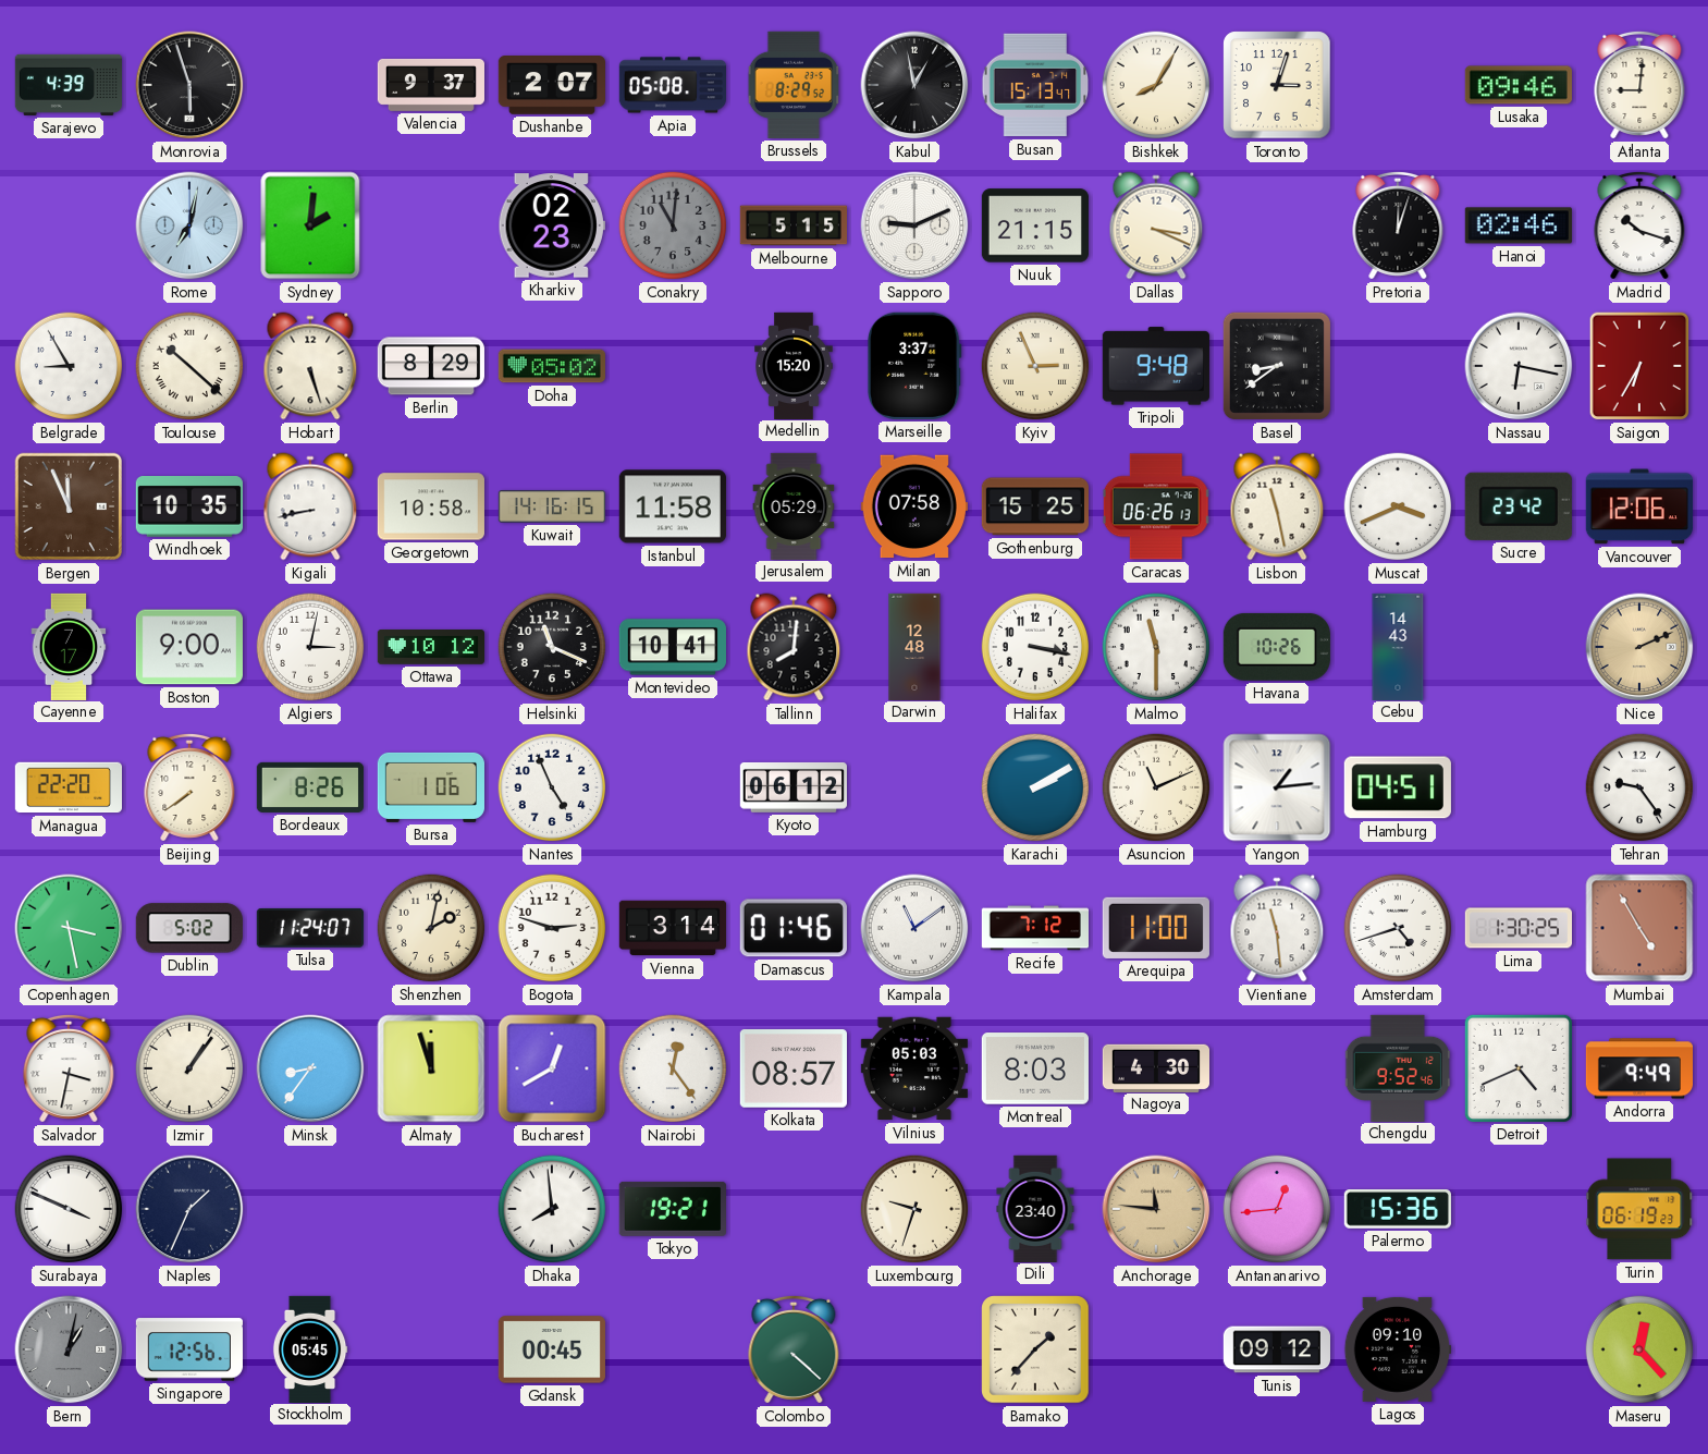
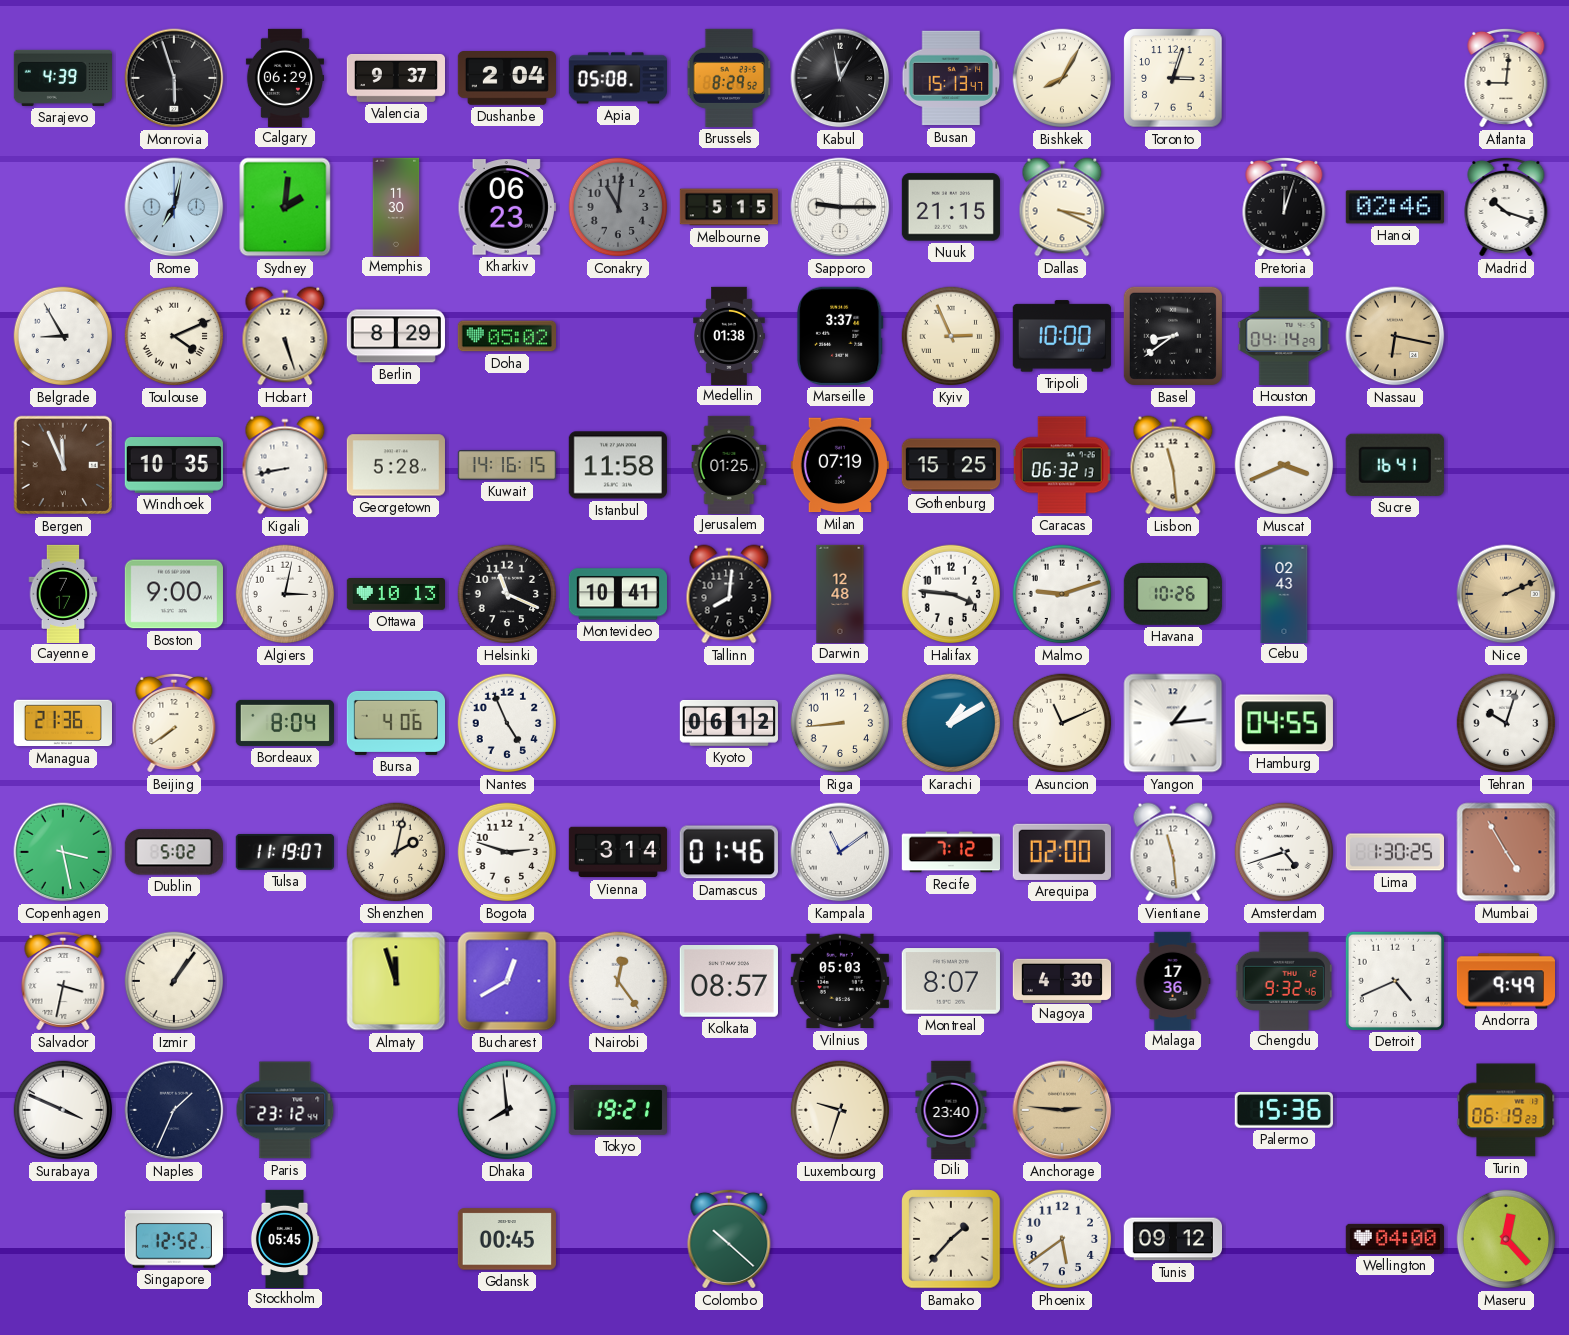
Calgary: none -> 06:29
Dushanbe: 2:07 -> 2:04
Lusaka: 09:46 -> none
Memphis: none -> 11:30
Kharkiv: 02:23 -> 06:23
Sapporo: 9:11 -> 9:15
Toulouse: 10:22 -> 4:11
Medellin: 15:20 -> 01:38
Tripoli: 9:48 -> 10:00
Houston: none -> 04:14
Nassau dial: white -> champagne
Saigon: 6:35 -> none
Georgetown: 10:58 -> 5:28
Jerusalem: 05:29 -> 01:25
Milan: 07:58 -> 07:19
Caracas: 06:26 -> 06:32
Lisbon: 11:28 -> 11:29
Sucre: 23:42 -> 16:41
Vancouver: 12:06 -> none
Ottawa: 10:12 -> 10:13
Halifax: 3:17 -> 3:46
Malmo: 11:30 -> 9:12
Cebu: 14:43 -> 02:43
Managua: 22:20 -> 21:36
Bordeaux: 8:26 -> 8:04
Bursa: 1:06 -> 4:06
Riga: none -> 8:44
Karachi: 2:10 -> 1:10
Hamburg: 04:51 -> 04:55
Tehran: 9:24 -> 10:03
Tulsa: 11:24 -> 11:19
Arequipa: 11:00 -> 02:00
Minsk: 8:36 -> none
Montreal: 8:03 -> 8:07
Malaga: none -> 17:36
Chengdu: 9:52 -> 9:32
Paris: none -> 23:12
Anchorage: 11:46 -> 2:46
Antananarivo: 12:44 -> none
Bern: 1:02 -> none
Singapore: 12:56 -> 12:52
Colombo: 4:22 -> 10:22
Phoenix: none -> 5:39
Lagos: 09:10 -> none
Wellington: none -> 04:00
